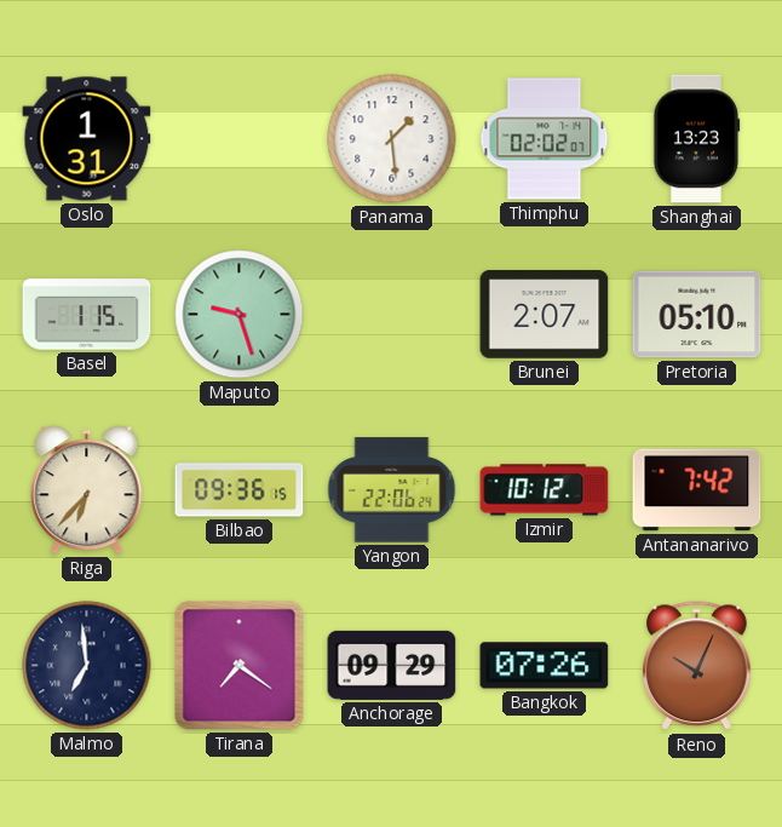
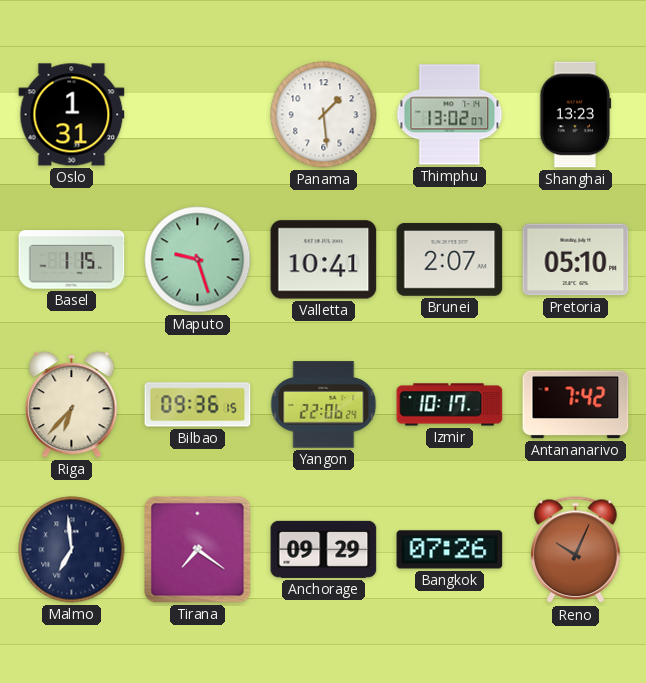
Thimphu: 02:02 -> 13:02
Valletta: none -> 10:41
Izmir: 10:12 -> 10:17
